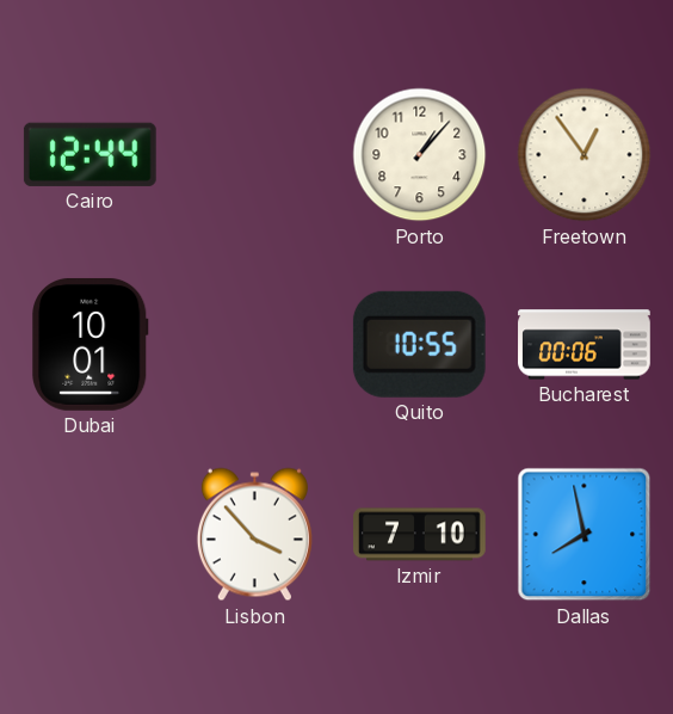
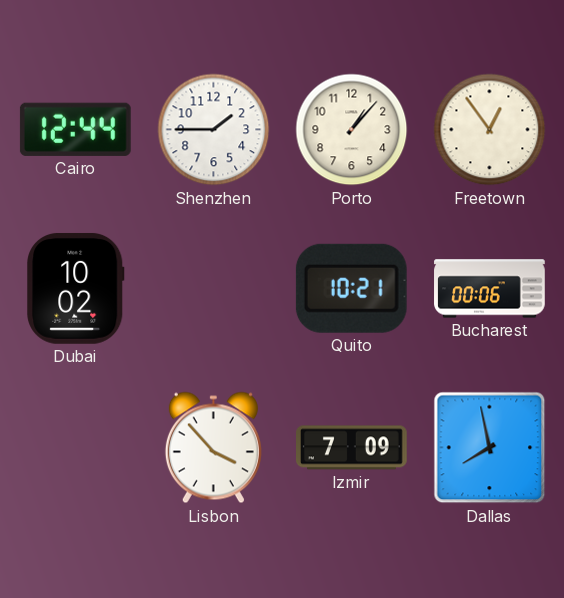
Shenzhen: none -> 1:45
Dubai: 10:01 -> 10:02
Quito: 10:55 -> 10:21
Izmir: 7:10 -> 7:09
